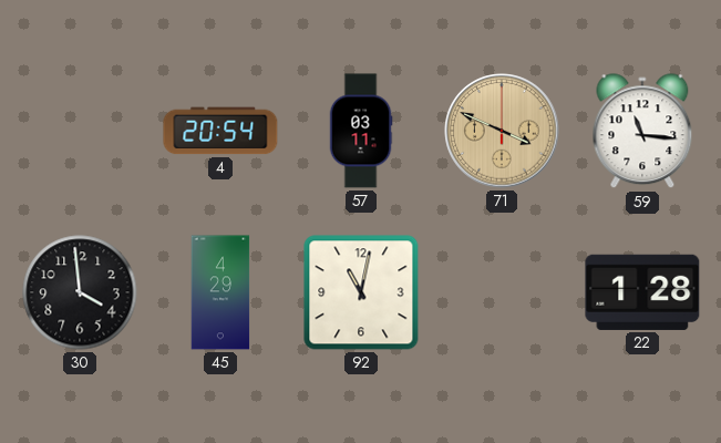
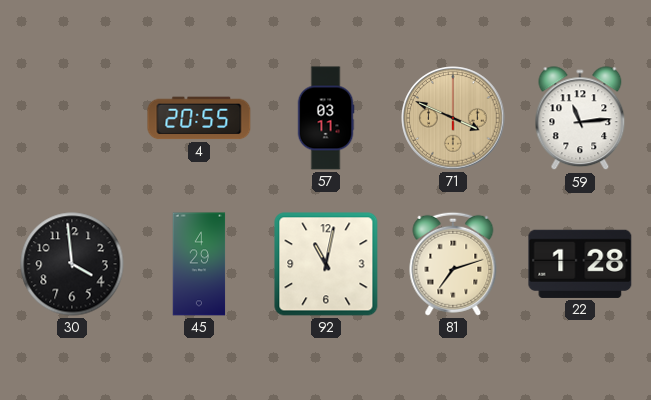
4: 20:54 -> 20:55
59: 11:16 -> 11:14
81: none -> 7:12
